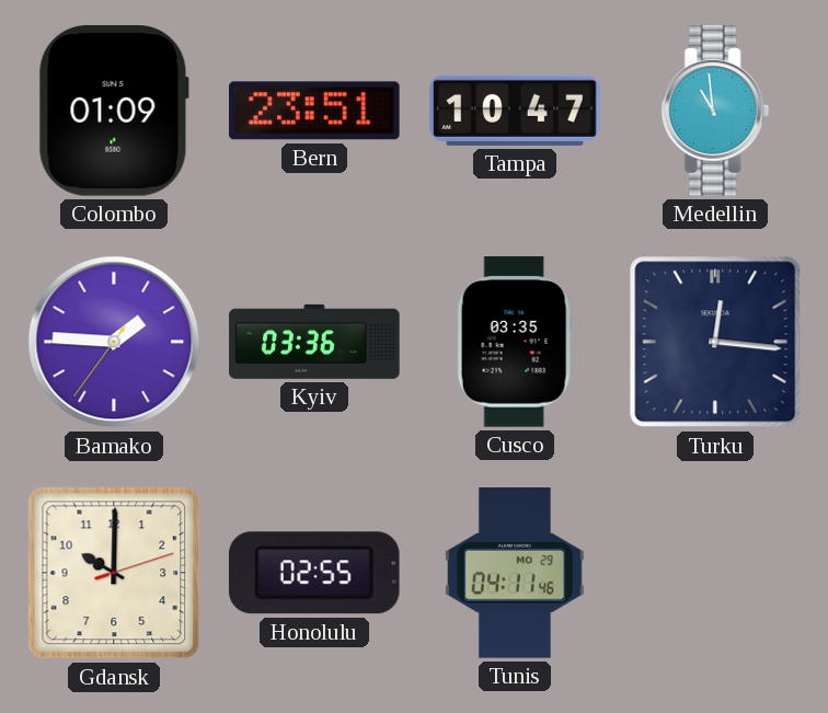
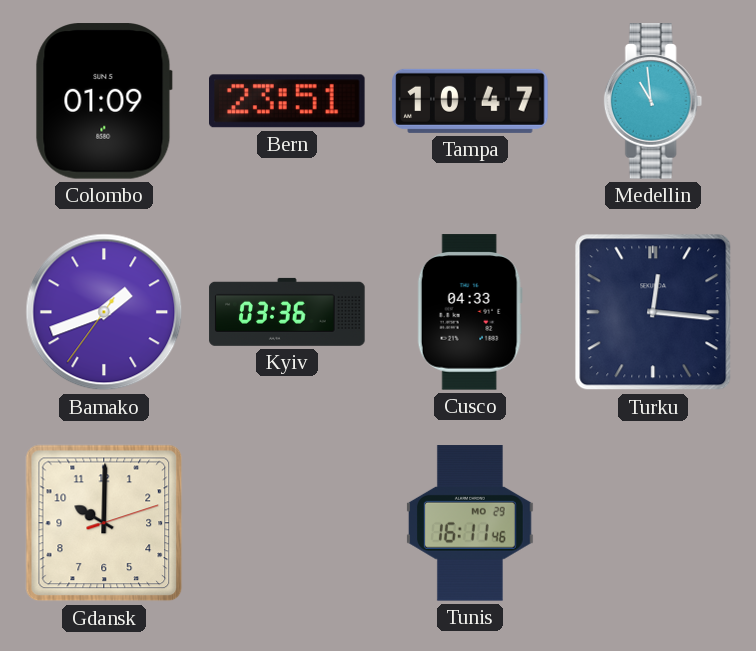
Bamako: 1:45 -> 1:41
Cusco: 03:35 -> 04:33
Honolulu: 02:55 -> none
Tunis: 04:11 -> 16:11
